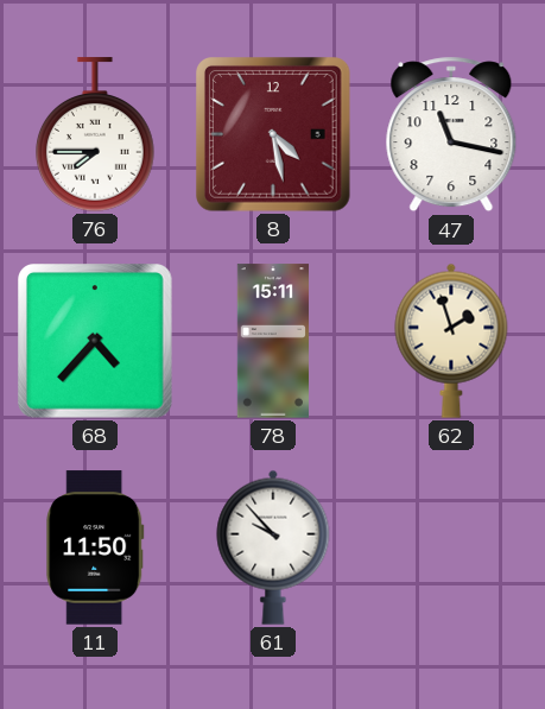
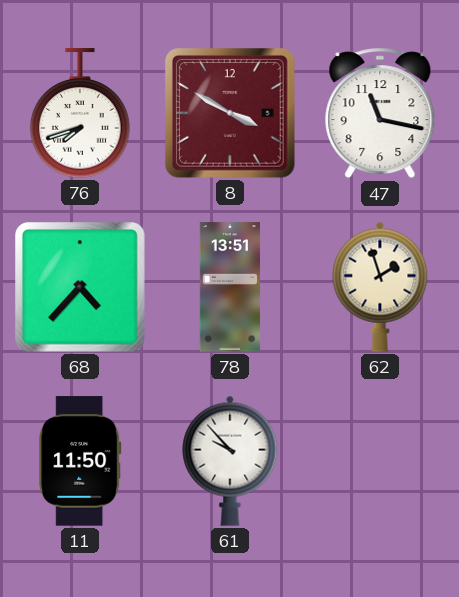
76: 7:45 -> 7:42
8: 4:28 -> 3:50
78: 15:11 -> 13:51
